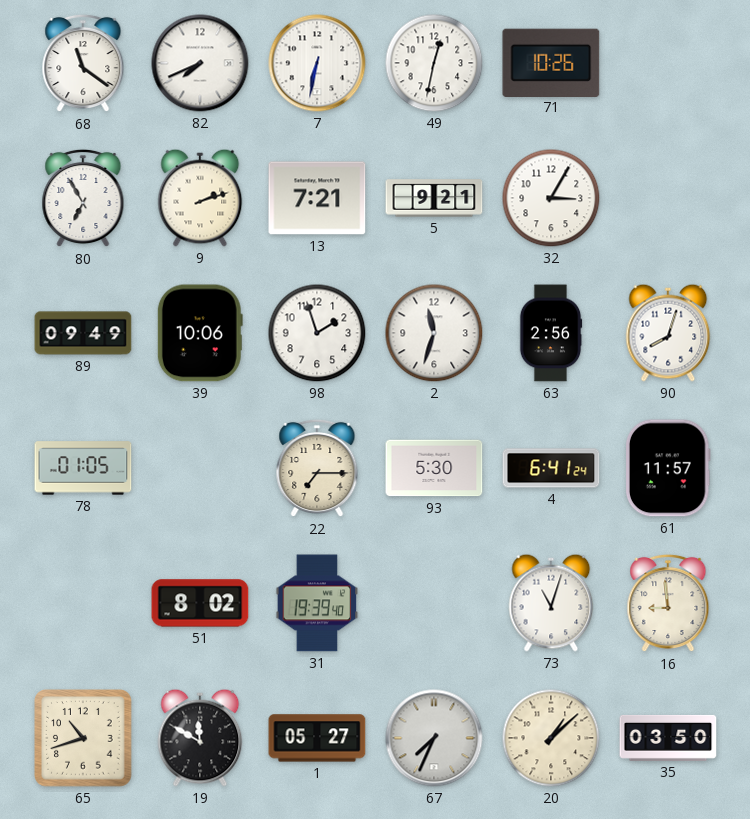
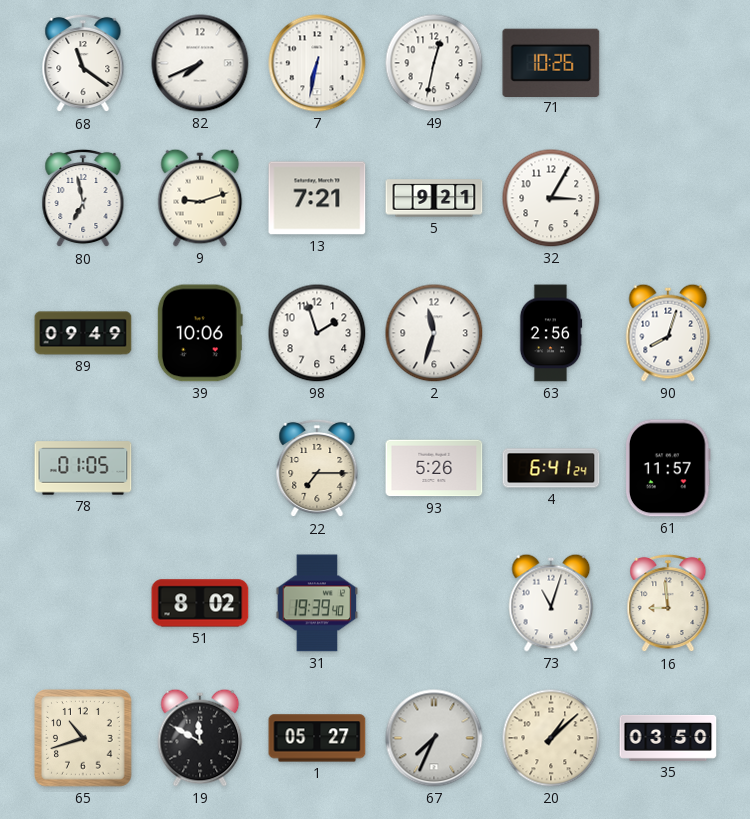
80: 6:55 -> 6:58
9: 2:12 -> 9:12
93: 5:30 -> 5:26
